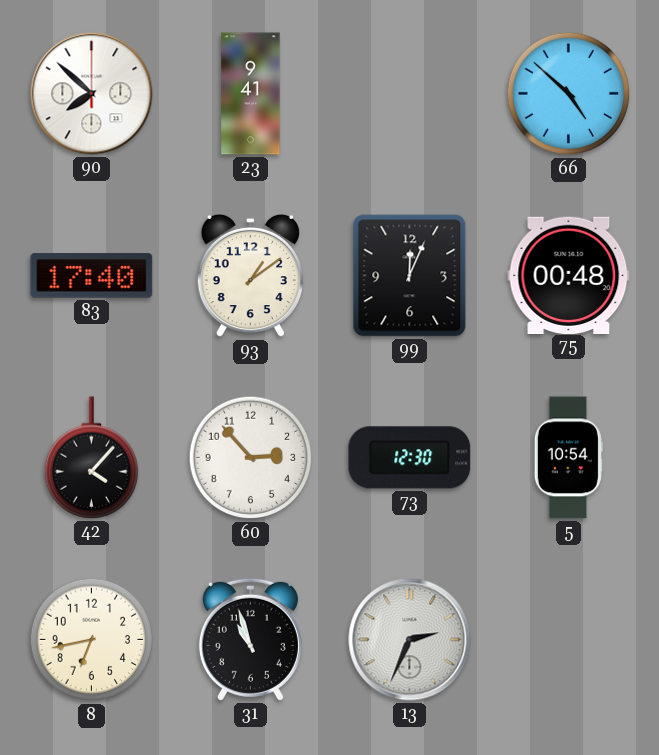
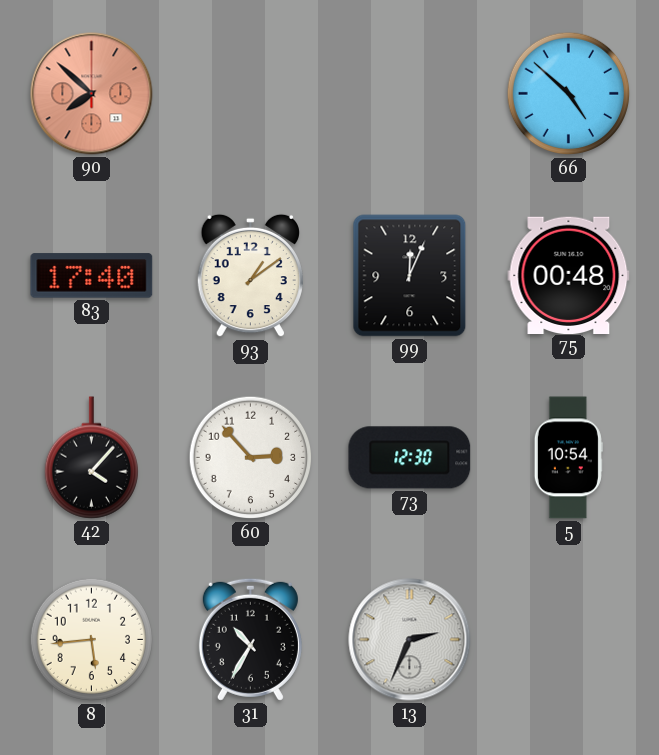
90 dial: white -> salmon
23: 9:41 -> none
8: 6:43 -> 5:44
31: 10:57 -> 10:35
